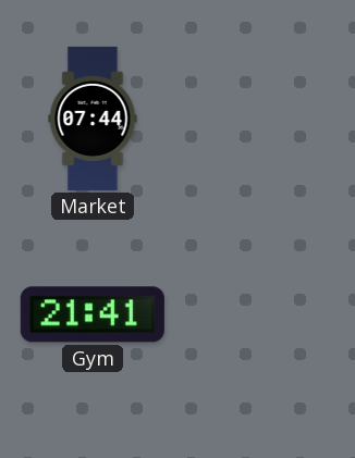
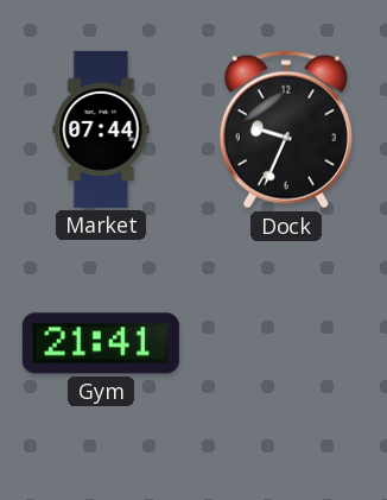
Dock: none -> 9:34
